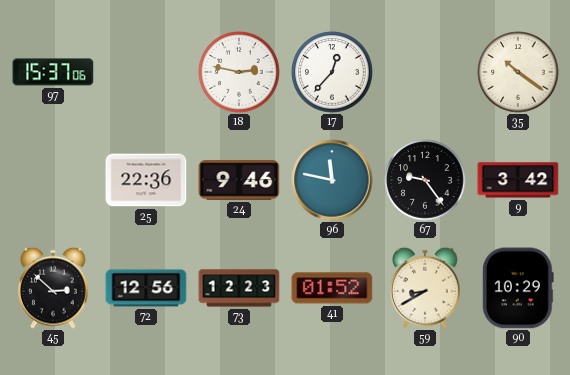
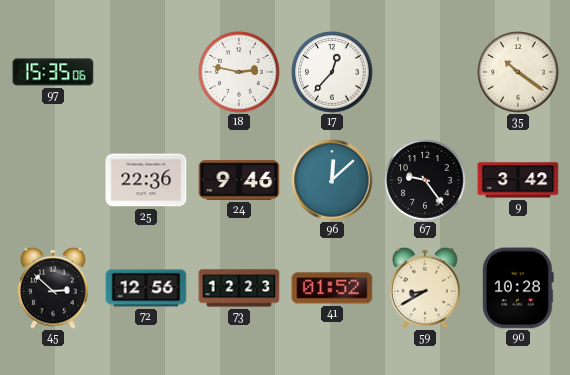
97: 15:37 -> 15:35
96: 11:47 -> 12:08
90: 10:29 -> 10:28
